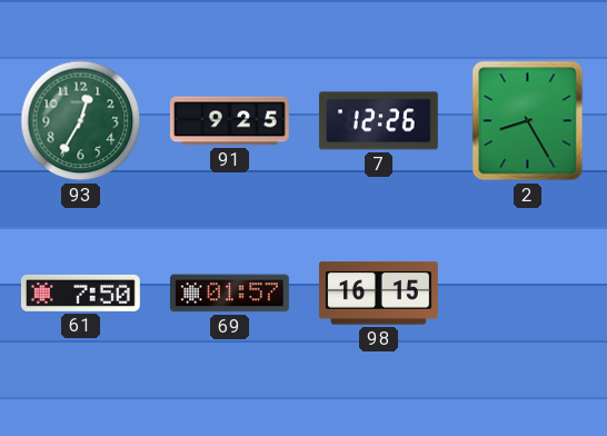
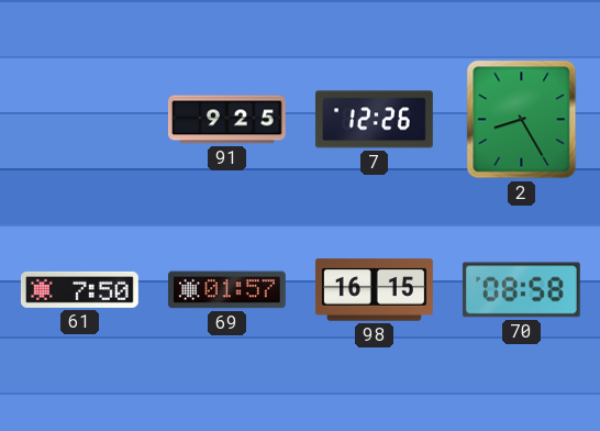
93: 12:35 -> none
70: none -> 08:58
